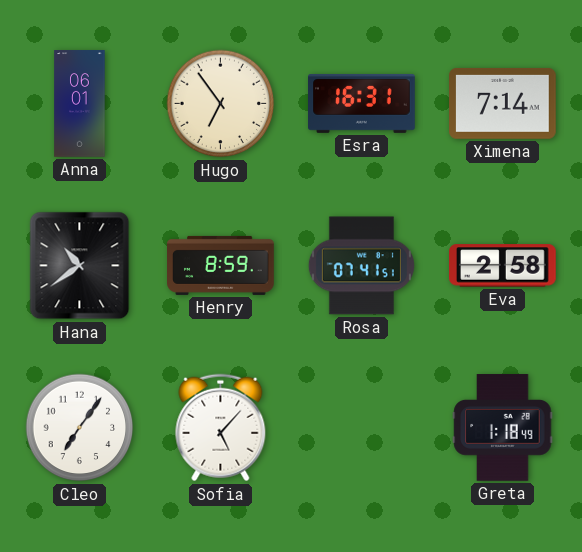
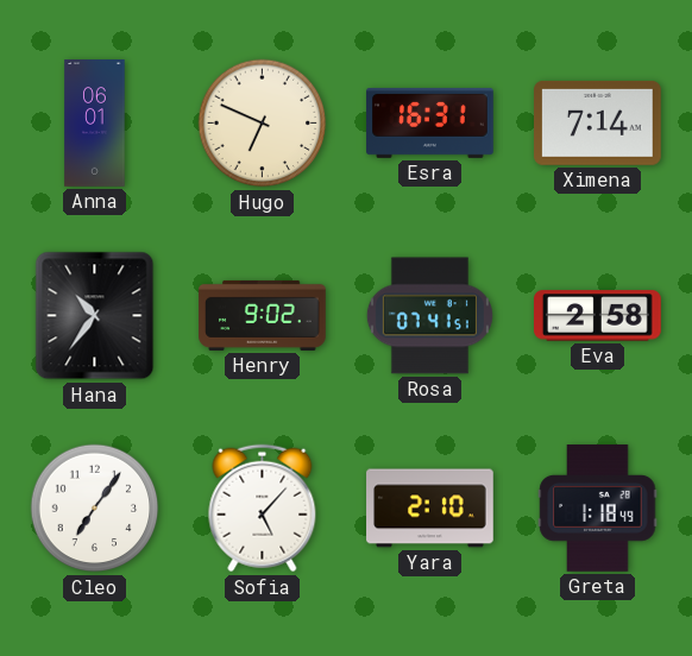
Hugo: 6:54 -> 6:49
Hana: 10:39 -> 10:36
Henry: 8:59 -> 9:02
Yara: none -> 2:10
